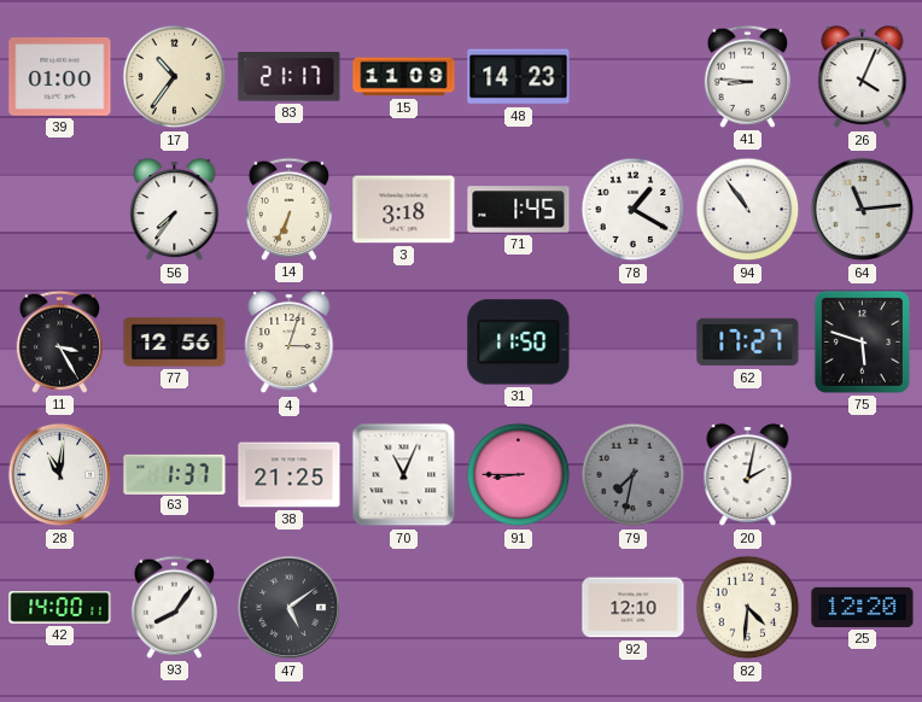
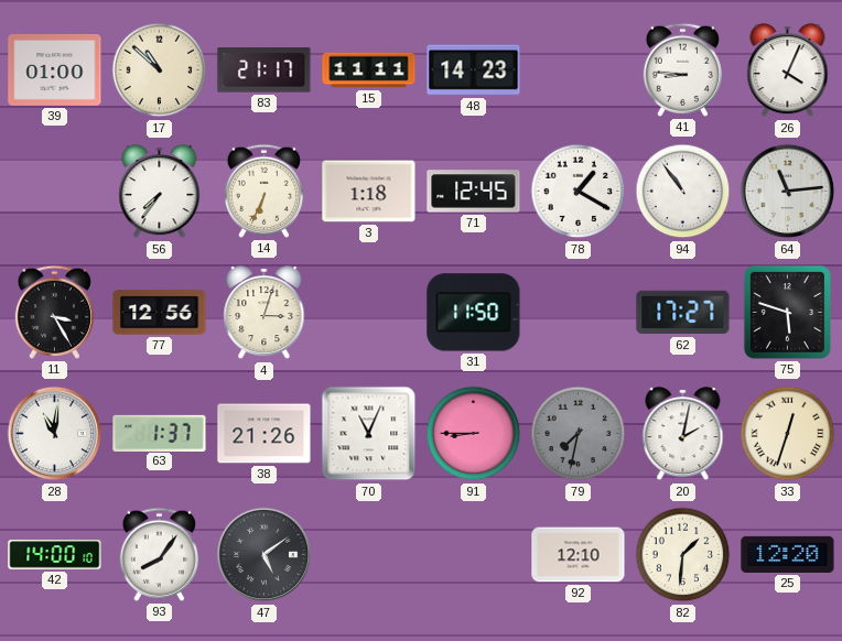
17: 10:36 -> 10:52
15: 11:09 -> 11:11
3: 3:18 -> 1:18
71: 1:45 -> 12:45
38: 21:25 -> 21:26
33: none -> 12:33
42: 14:00:11 -> 14:00:10
82: 4:31 -> 1:31
